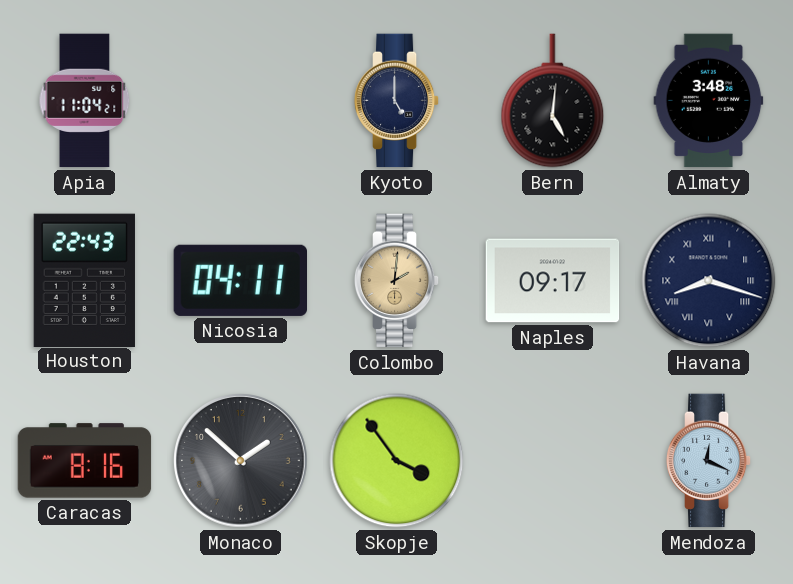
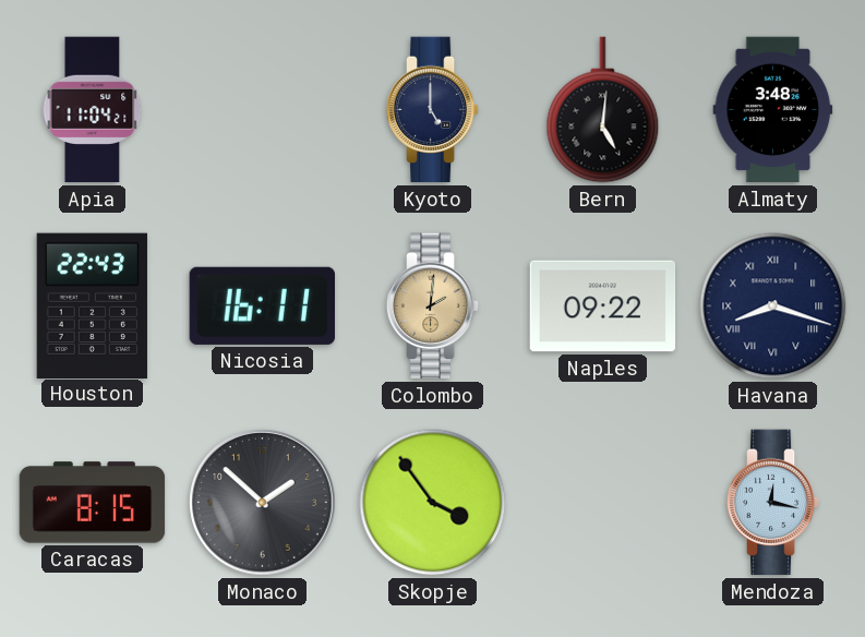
Nicosia: 04:11 -> 16:11
Naples: 09:17 -> 09:22
Caracas: 8:16 -> 8:15
Mendoza: 12:19 -> 12:17
